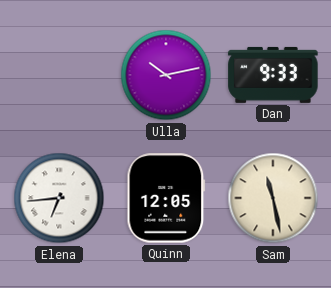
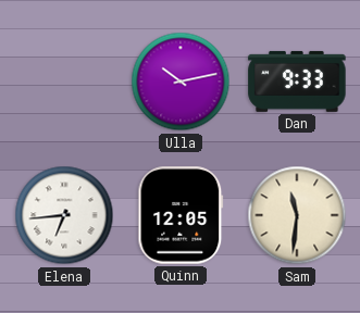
Sam: 11:28 -> 11:31
